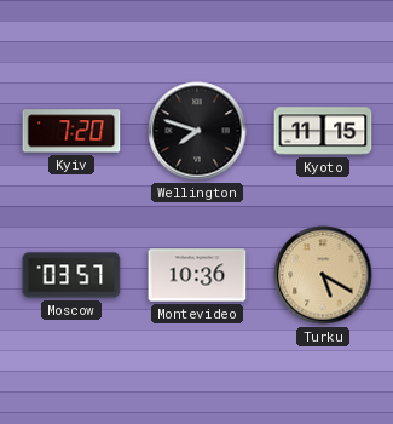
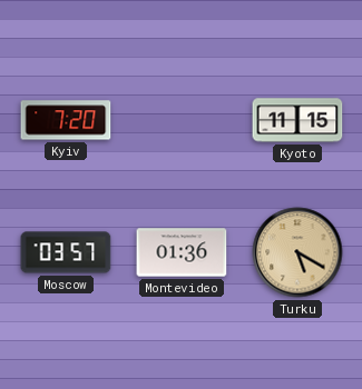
Wellington: 7:48 -> none
Montevideo: 10:36 -> 01:36
